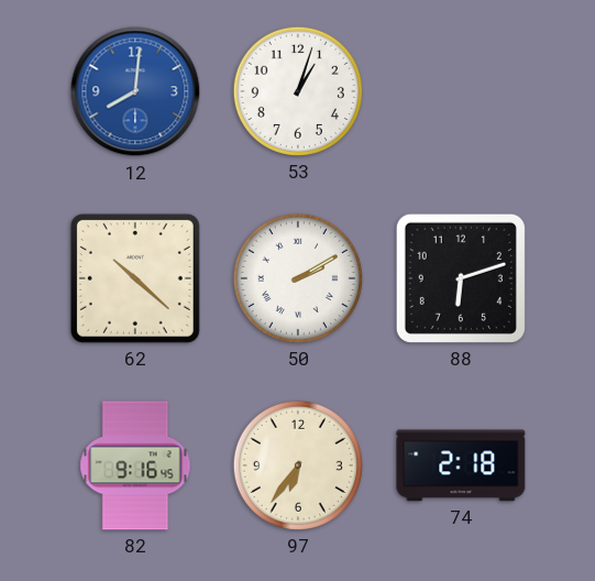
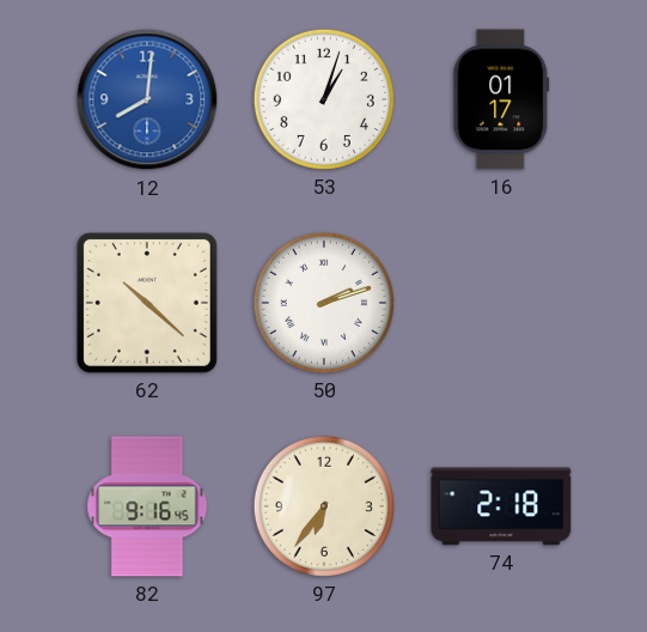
16: none -> 01:17
50: 2:10 -> 2:12
88: 6:12 -> none
